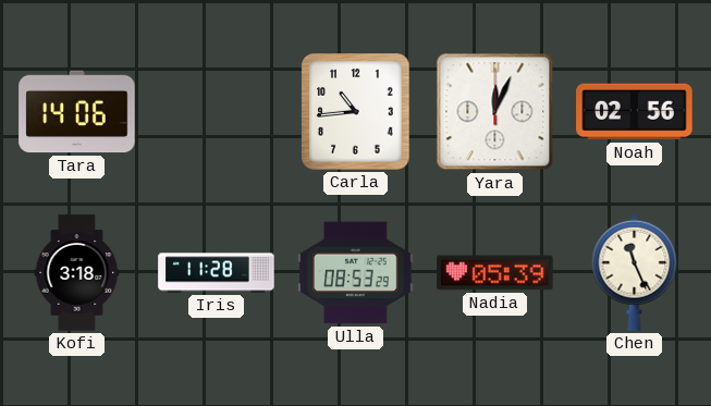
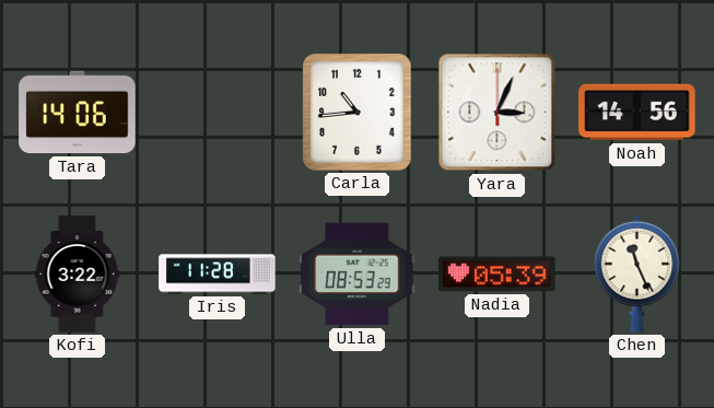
Yara: 12:04 -> 3:04
Noah: 02:56 -> 14:56
Kofi: 3:18 -> 3:22
